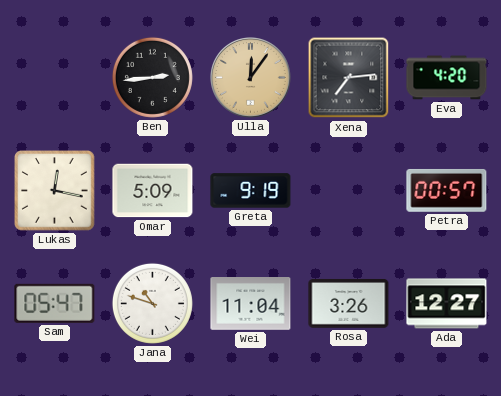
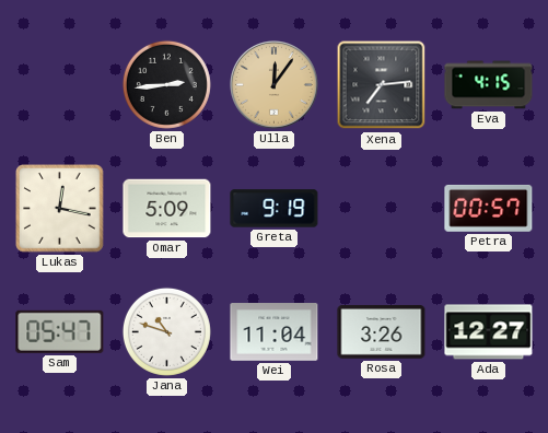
Eva: 4:20 -> 4:15
